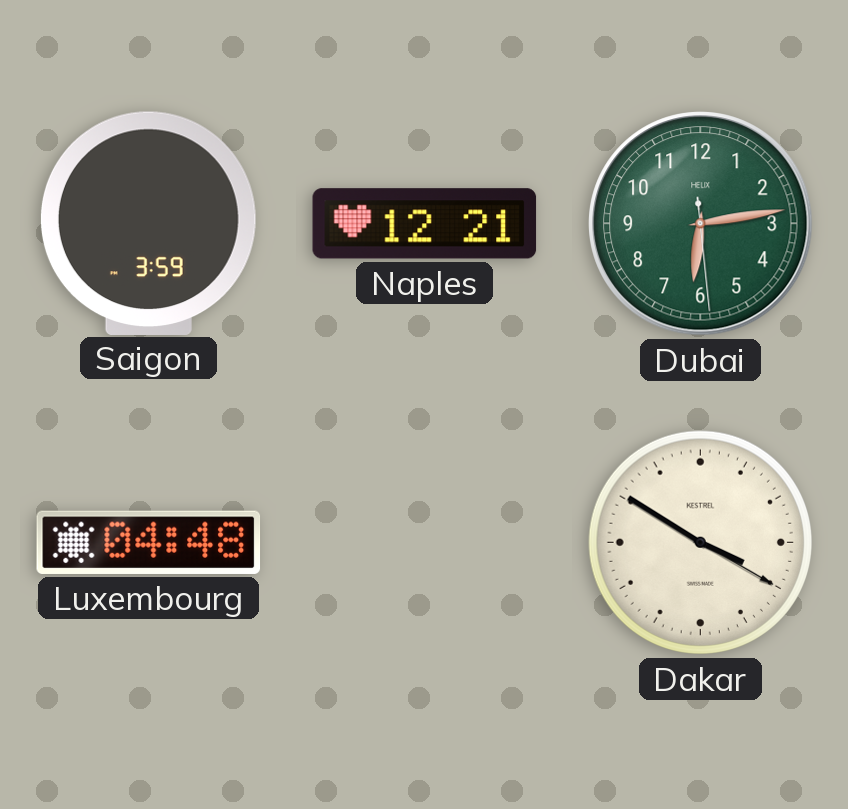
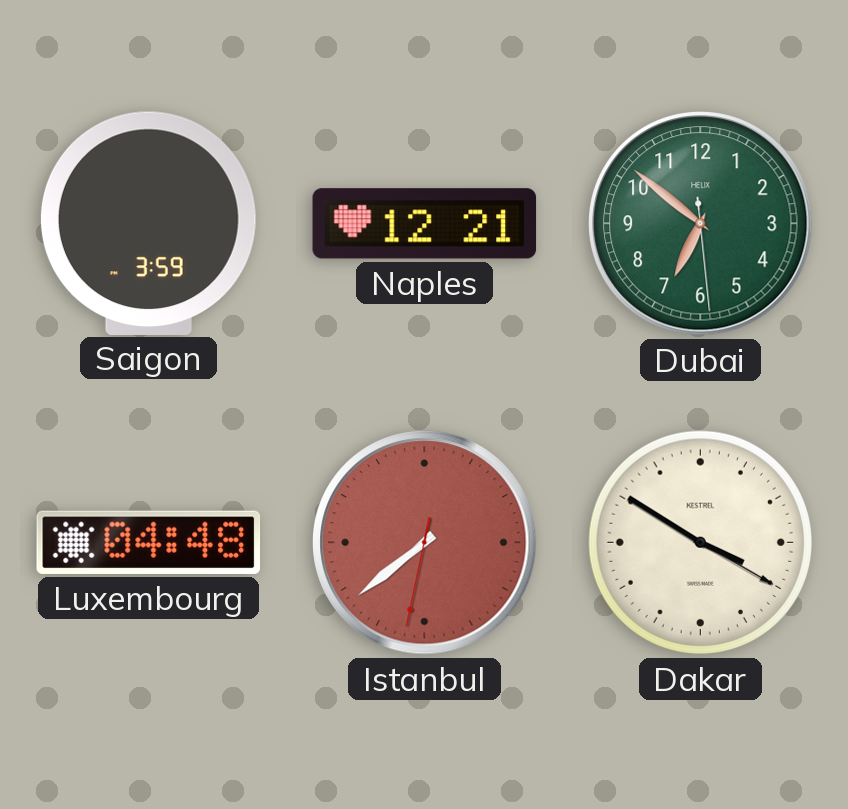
Dubai: 6:13 -> 6:51
Istanbul: none -> 7:38
